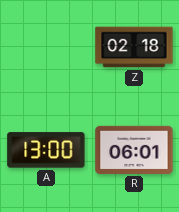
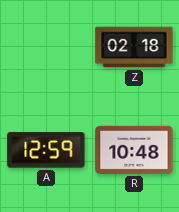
A: 13:00 -> 12:59
R: 06:01 -> 10:48
